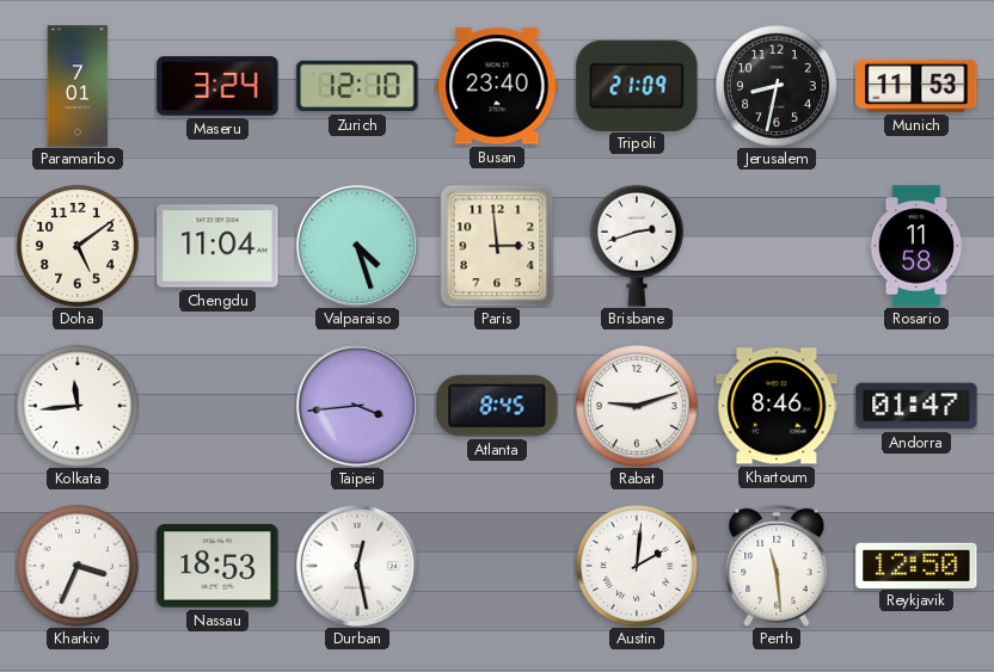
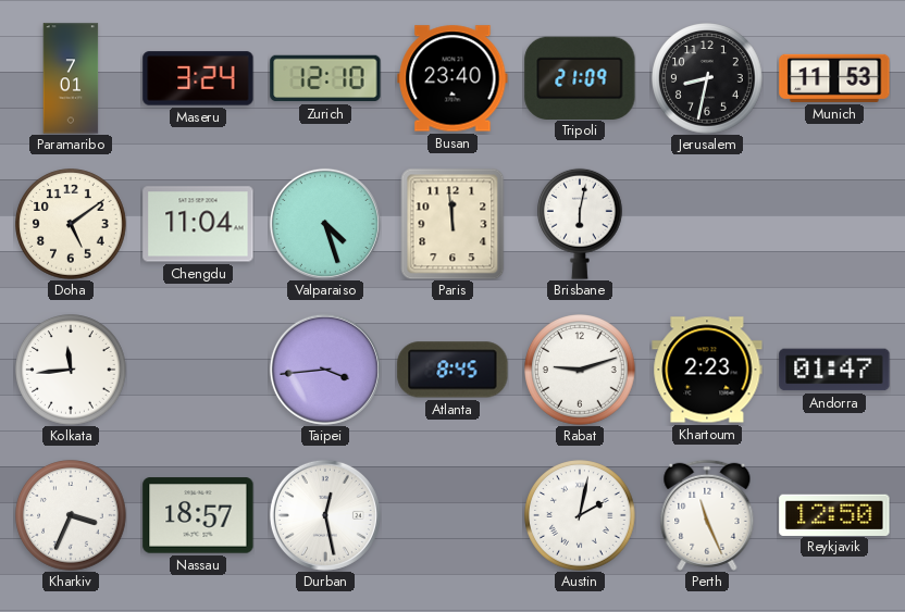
Paris: 2:59 -> 11:59
Brisbane: 2:42 -> 6:02
Rosario: 11:58 -> none
Khartoum: 8:46 -> 2:23
Nassau: 18:53 -> 18:57
Austin: 2:01 -> 2:02
Perth: 11:29 -> 11:26
